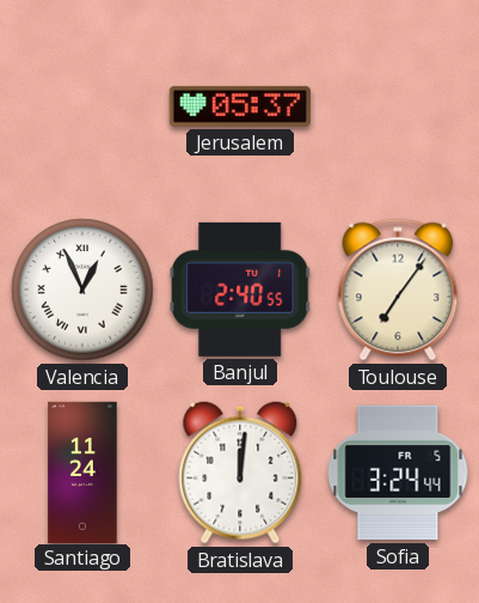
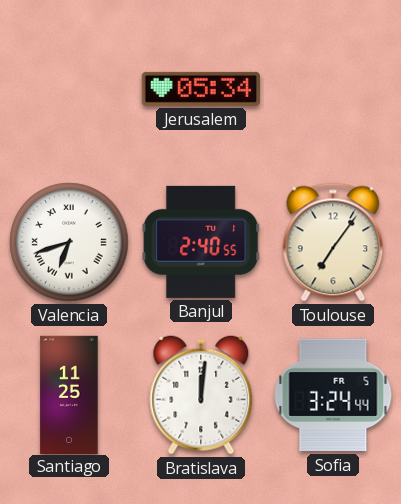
Jerusalem: 05:37 -> 05:34
Valencia: 12:56 -> 6:42
Santiago: 11:24 -> 11:25
